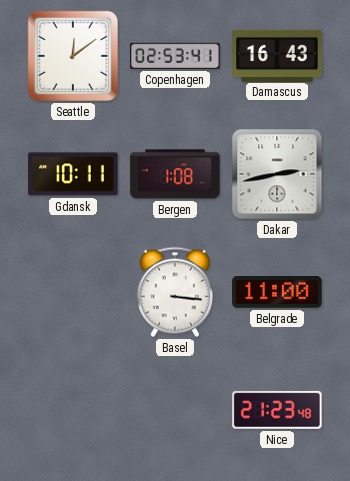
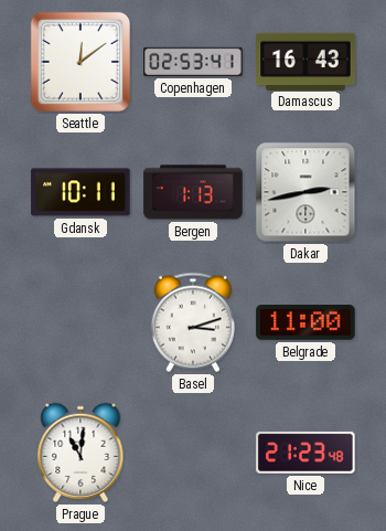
Bergen: 1:08 -> 1:13
Basel: 3:16 -> 3:12
Prague: none -> 11:01
